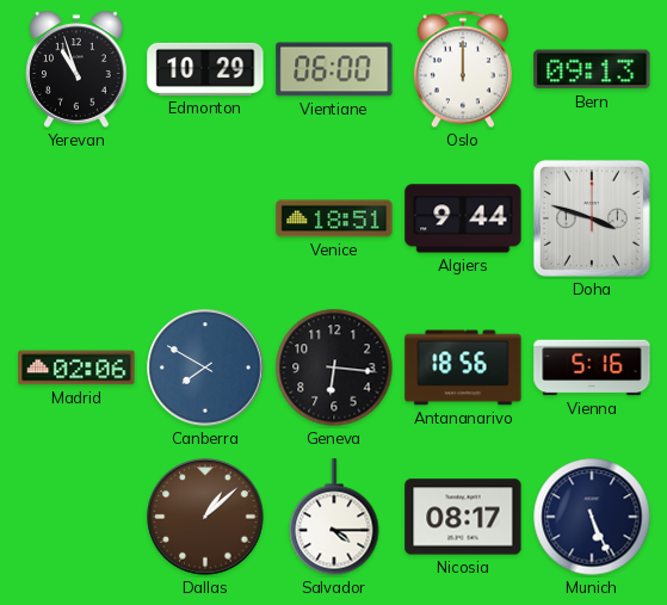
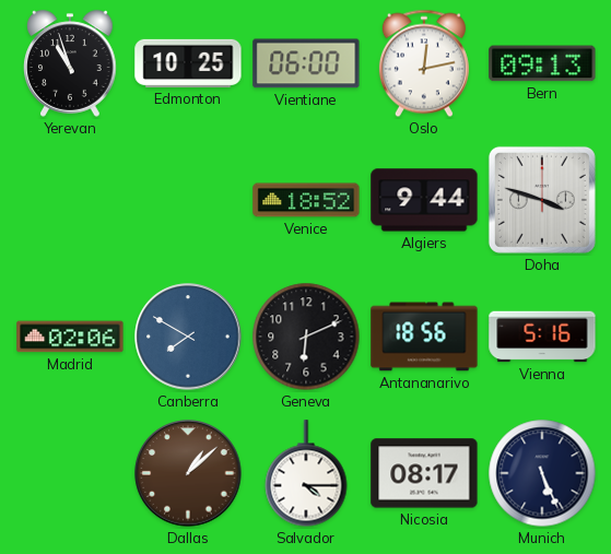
Edmonton: 10:29 -> 10:25
Oslo: 12:00 -> 12:13
Venice: 18:51 -> 18:52
Geneva: 6:16 -> 6:11
